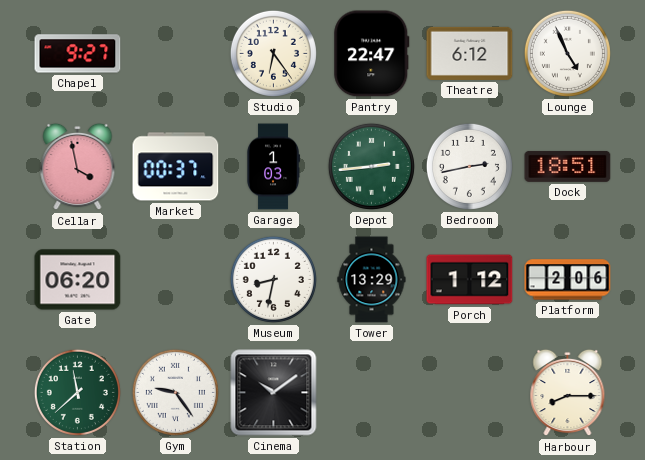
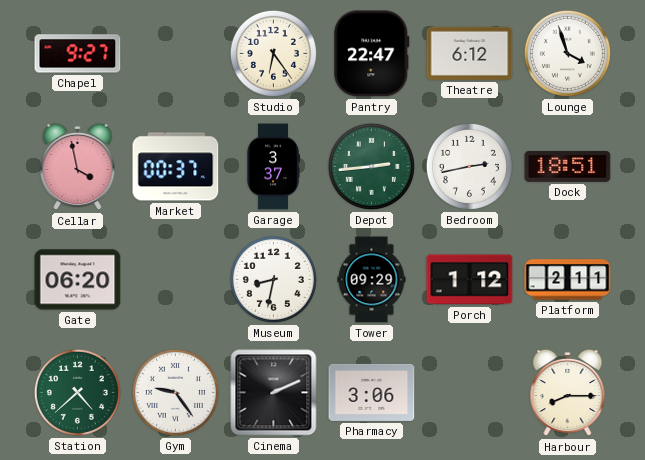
Lounge: 4:56 -> 3:57
Garage: 1:03 -> 3:37
Tower: 13:29 -> 09:29
Platform: 2:06 -> 2:11
Station: 11:38 -> 4:38
Cinema: 10:09 -> 2:11
Pharmacy: none -> 3:06
